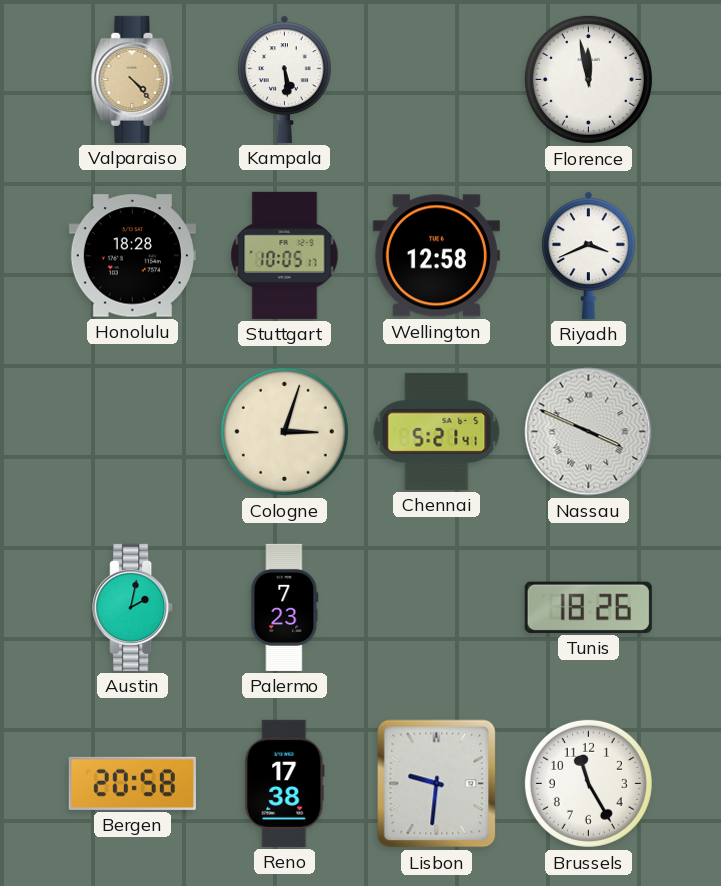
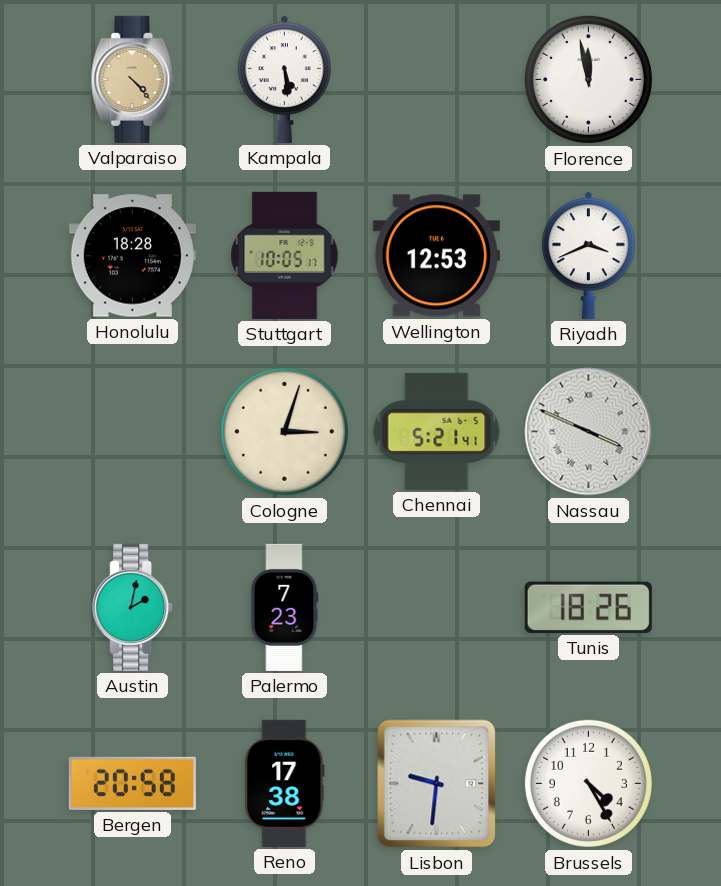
Wellington: 12:58 -> 12:53
Brussels: 11:25 -> 4:25
